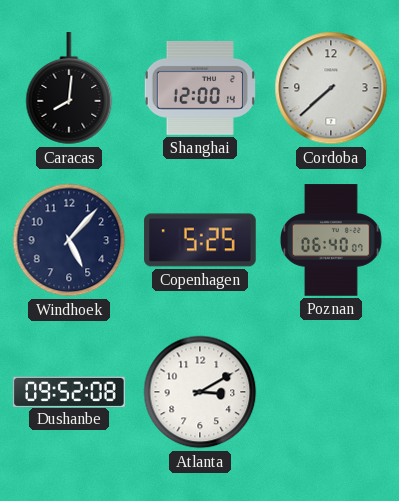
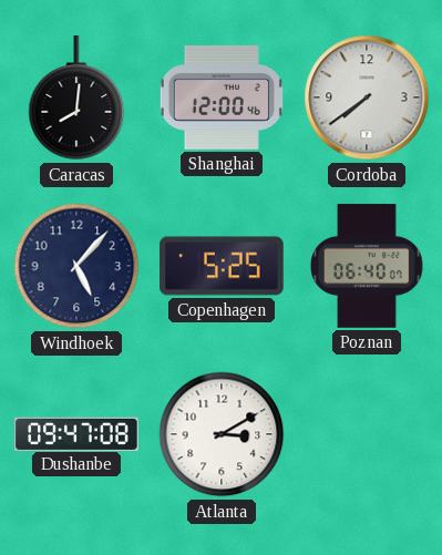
Shanghai: 12:00:14 -> 12:00:46
Cordoba: 7:38 -> 7:39
Dushanbe: 09:52 -> 09:47
